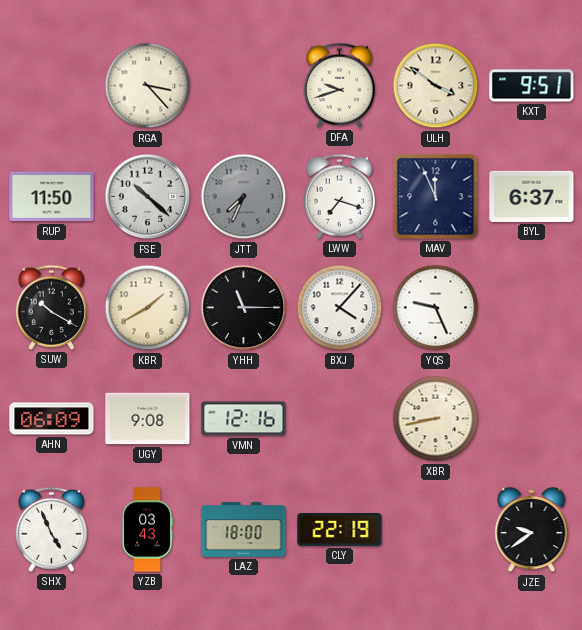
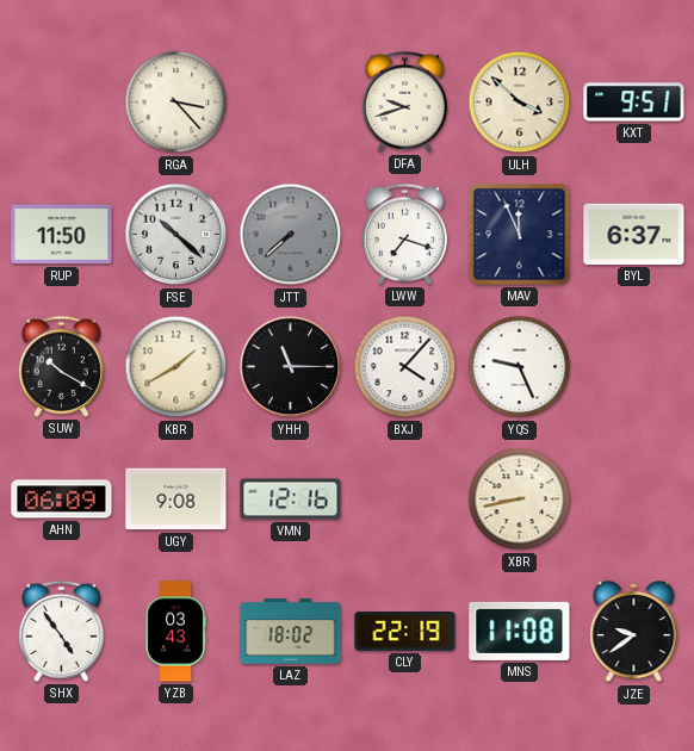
ULH: 3:51 -> 3:52
JTT: 7:34 -> 7:38
SHX: 4:56 -> 4:54
LAZ: 18:00 -> 18:02
MNS: none -> 11:08
